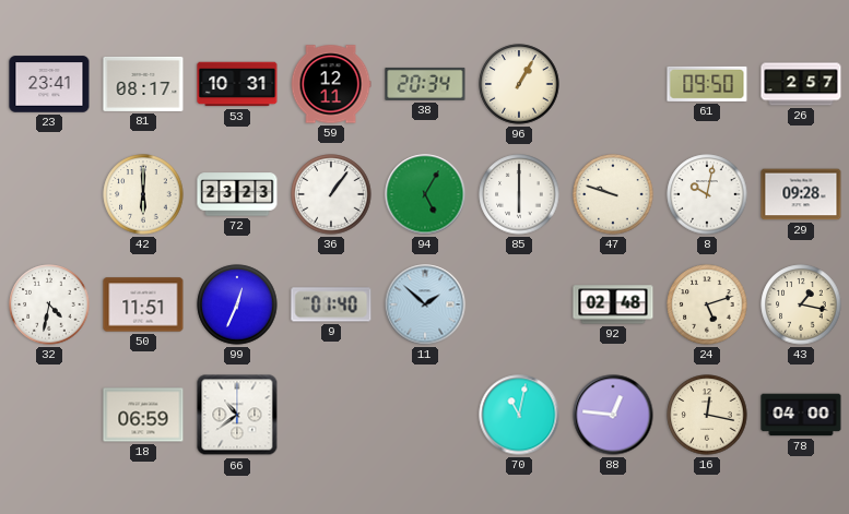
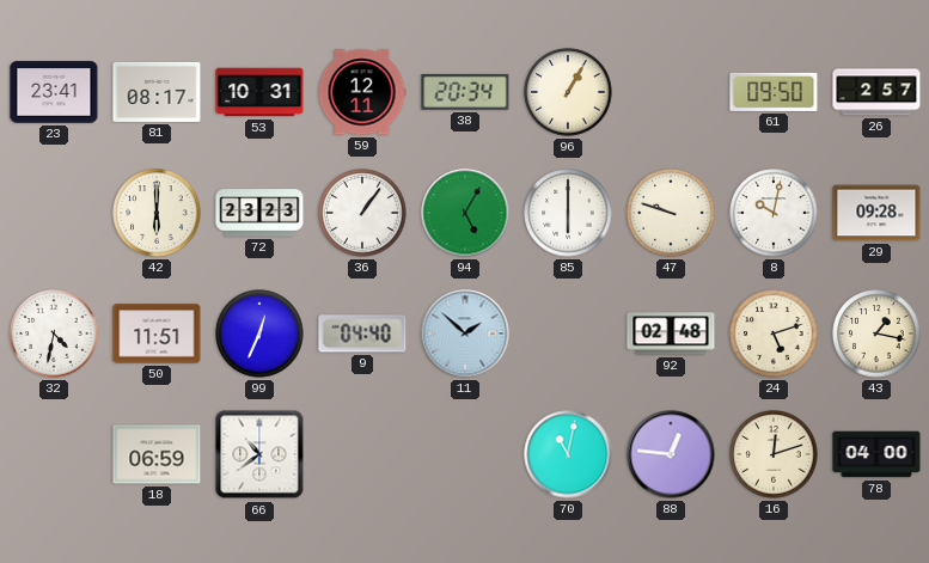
9: 01:40 -> 04:40
16: 12:17 -> 12:12
